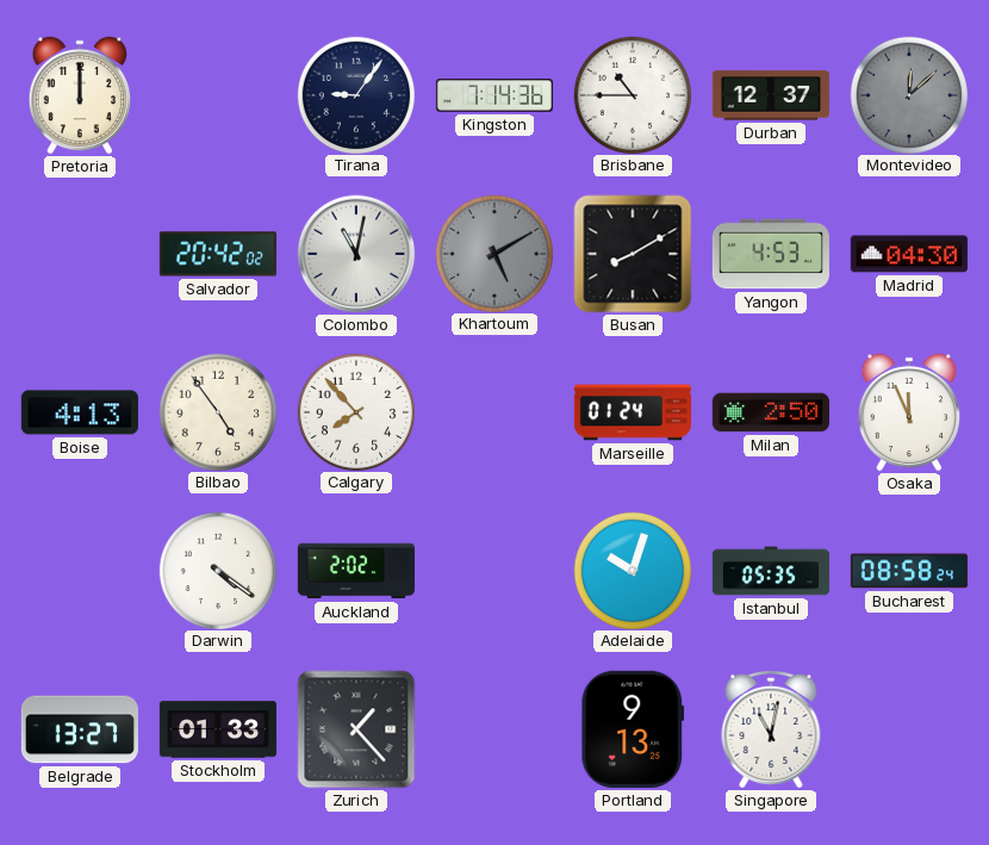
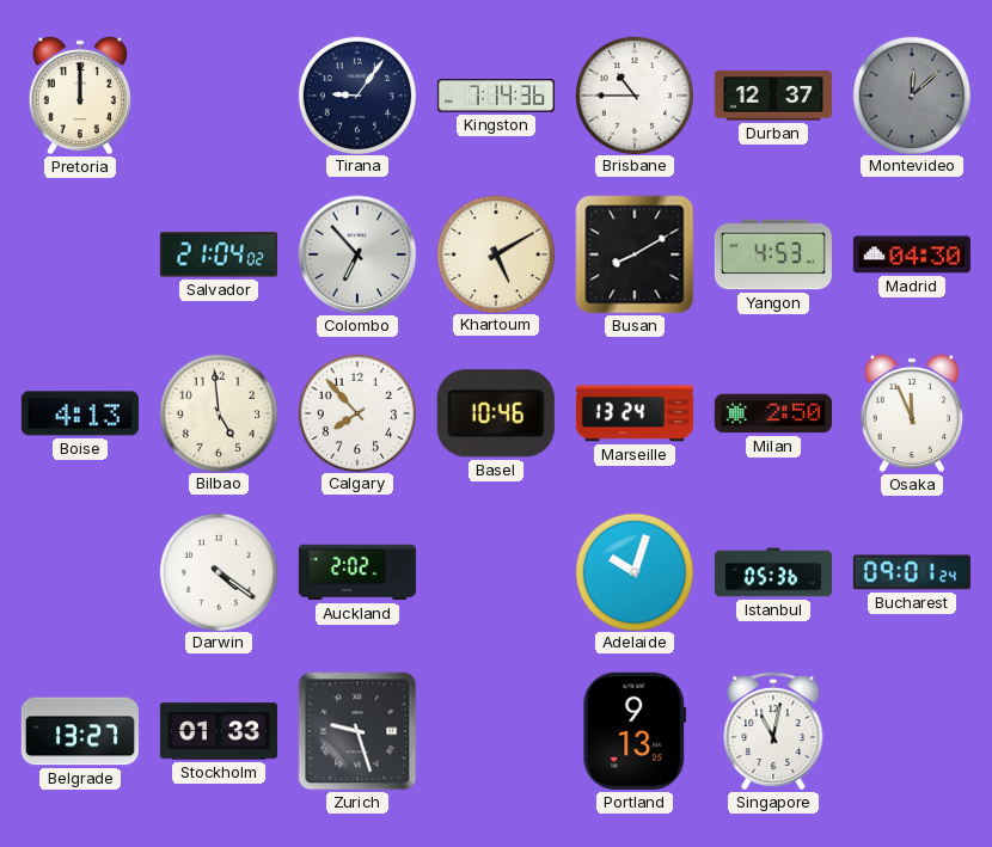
Salvador: 20:42 -> 21:04
Colombo: 11:02 -> 6:53
Khartoum dial: grey -> cream
Bilbao: 4:54 -> 4:59
Basel: none -> 10:46
Marseille: 01:24 -> 13:24
Istanbul: 05:35 -> 05:36
Bucharest: 08:58 -> 09:01
Zurich: 1:23 -> 9:27
